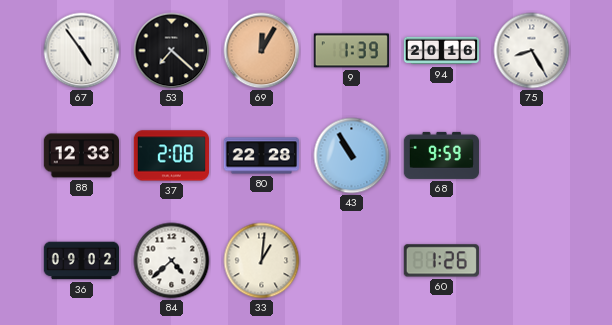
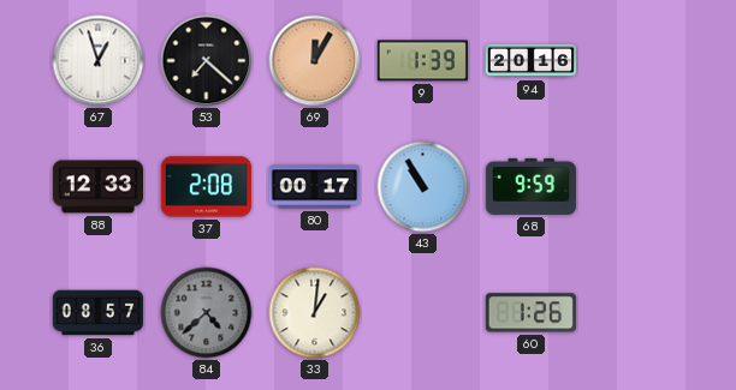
67: 4:54 -> 12:57
75: 8:25 -> none
80: 22:28 -> 00:17
36: 09:02 -> 08:57
84 dial: white -> grey
